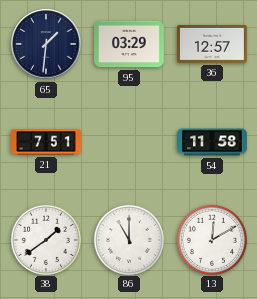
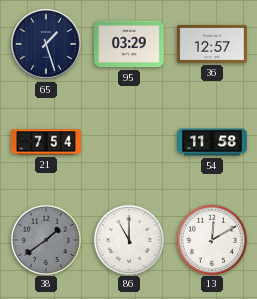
65: 1:31 -> 1:27
21: 7:51 -> 7:54
38 dial: white -> grey
